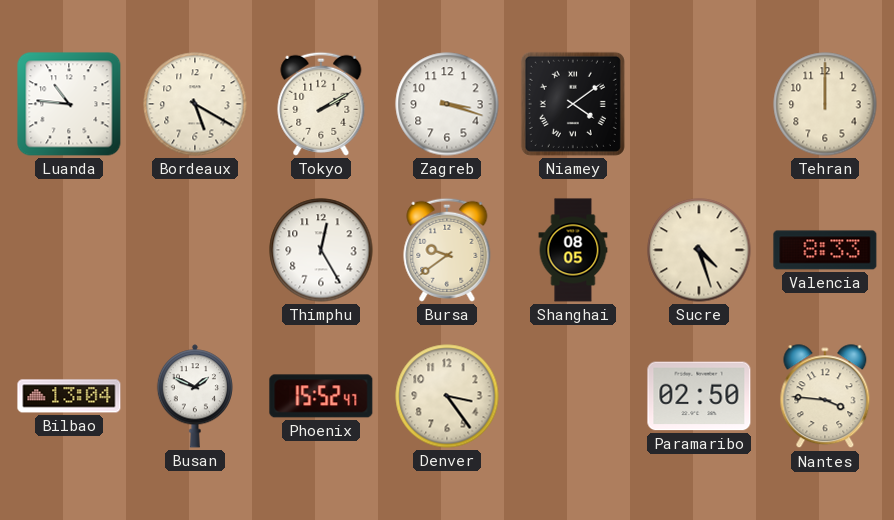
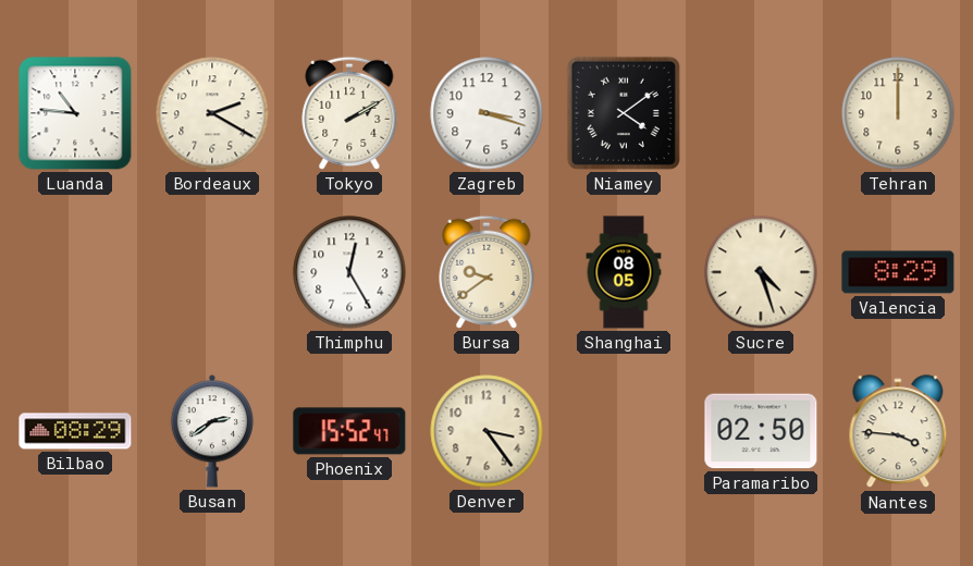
Bordeaux: 5:20 -> 2:20
Valencia: 8:33 -> 8:29
Bilbao: 13:04 -> 08:29
Busan: 1:49 -> 2:39
